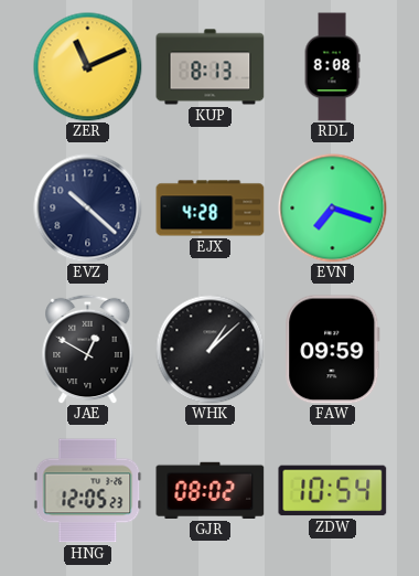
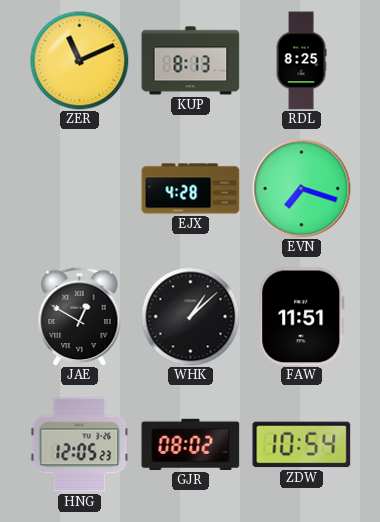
RDL: 8:08 -> 8:25
EVZ: 10:22 -> none
FAW: 09:59 -> 11:51
